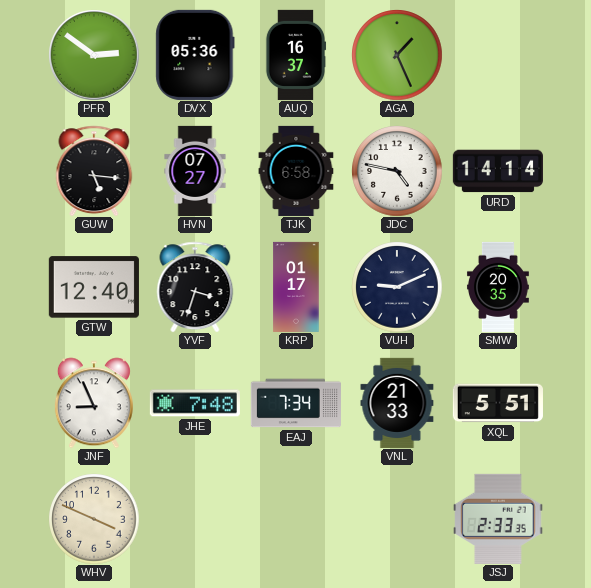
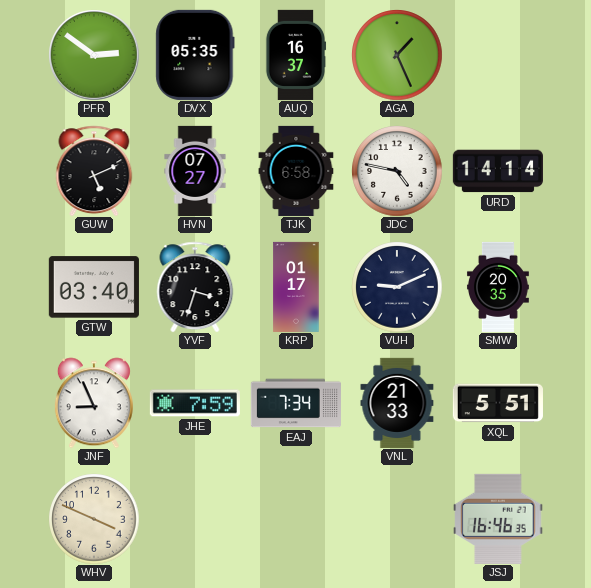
DVX: 05:36 -> 05:35
GUW: 5:16 -> 5:11
GTW: 12:40 -> 03:40
JHE: 7:48 -> 7:59
JSJ: 2:33 -> 16:46
